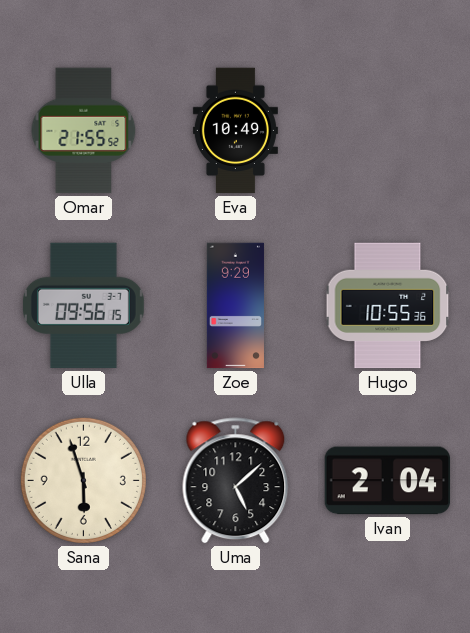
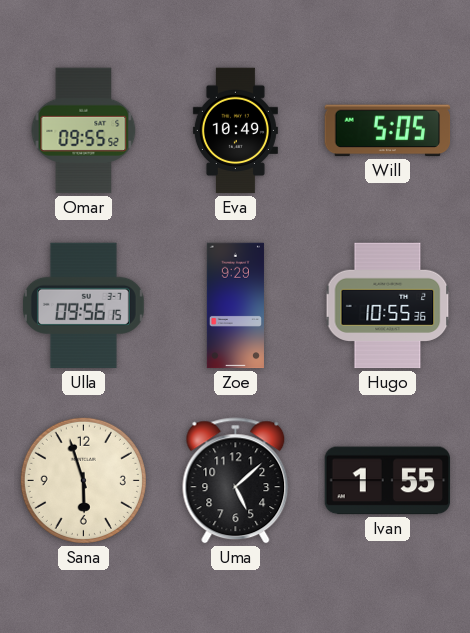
Omar: 21:55 -> 09:55
Will: none -> 5:05
Ivan: 2:04 -> 1:55
